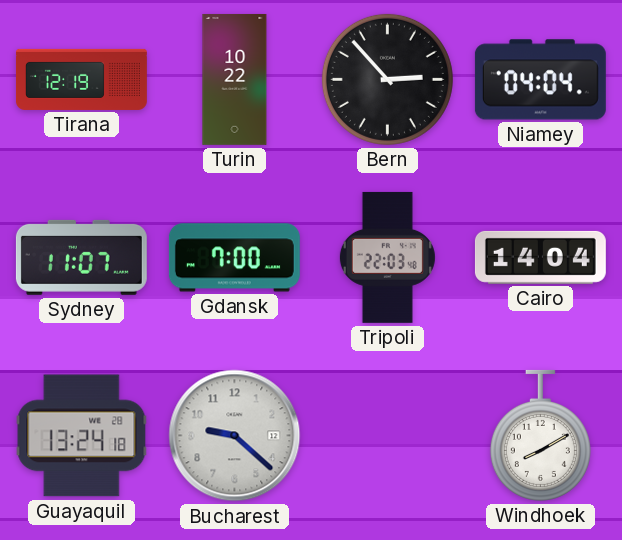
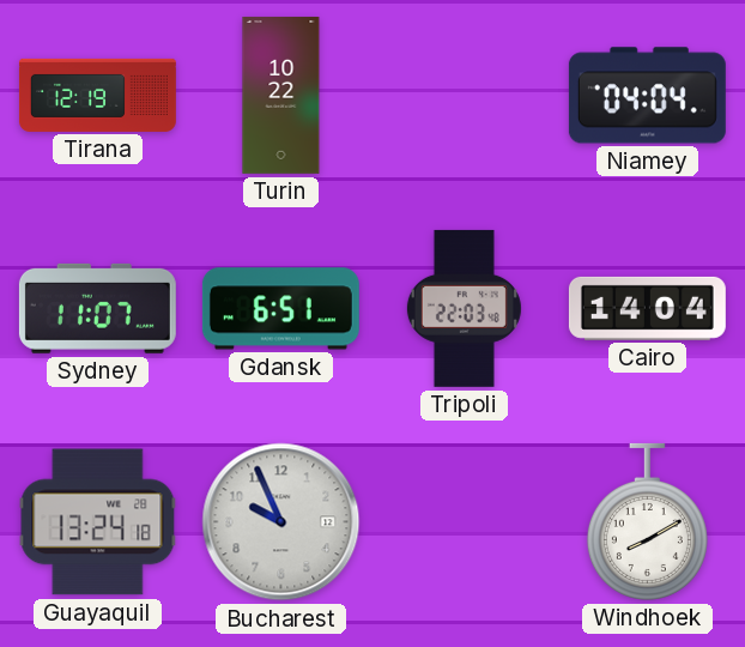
Bern: 2:53 -> none
Gdansk: 7:00 -> 6:51
Bucharest: 9:22 -> 9:56
